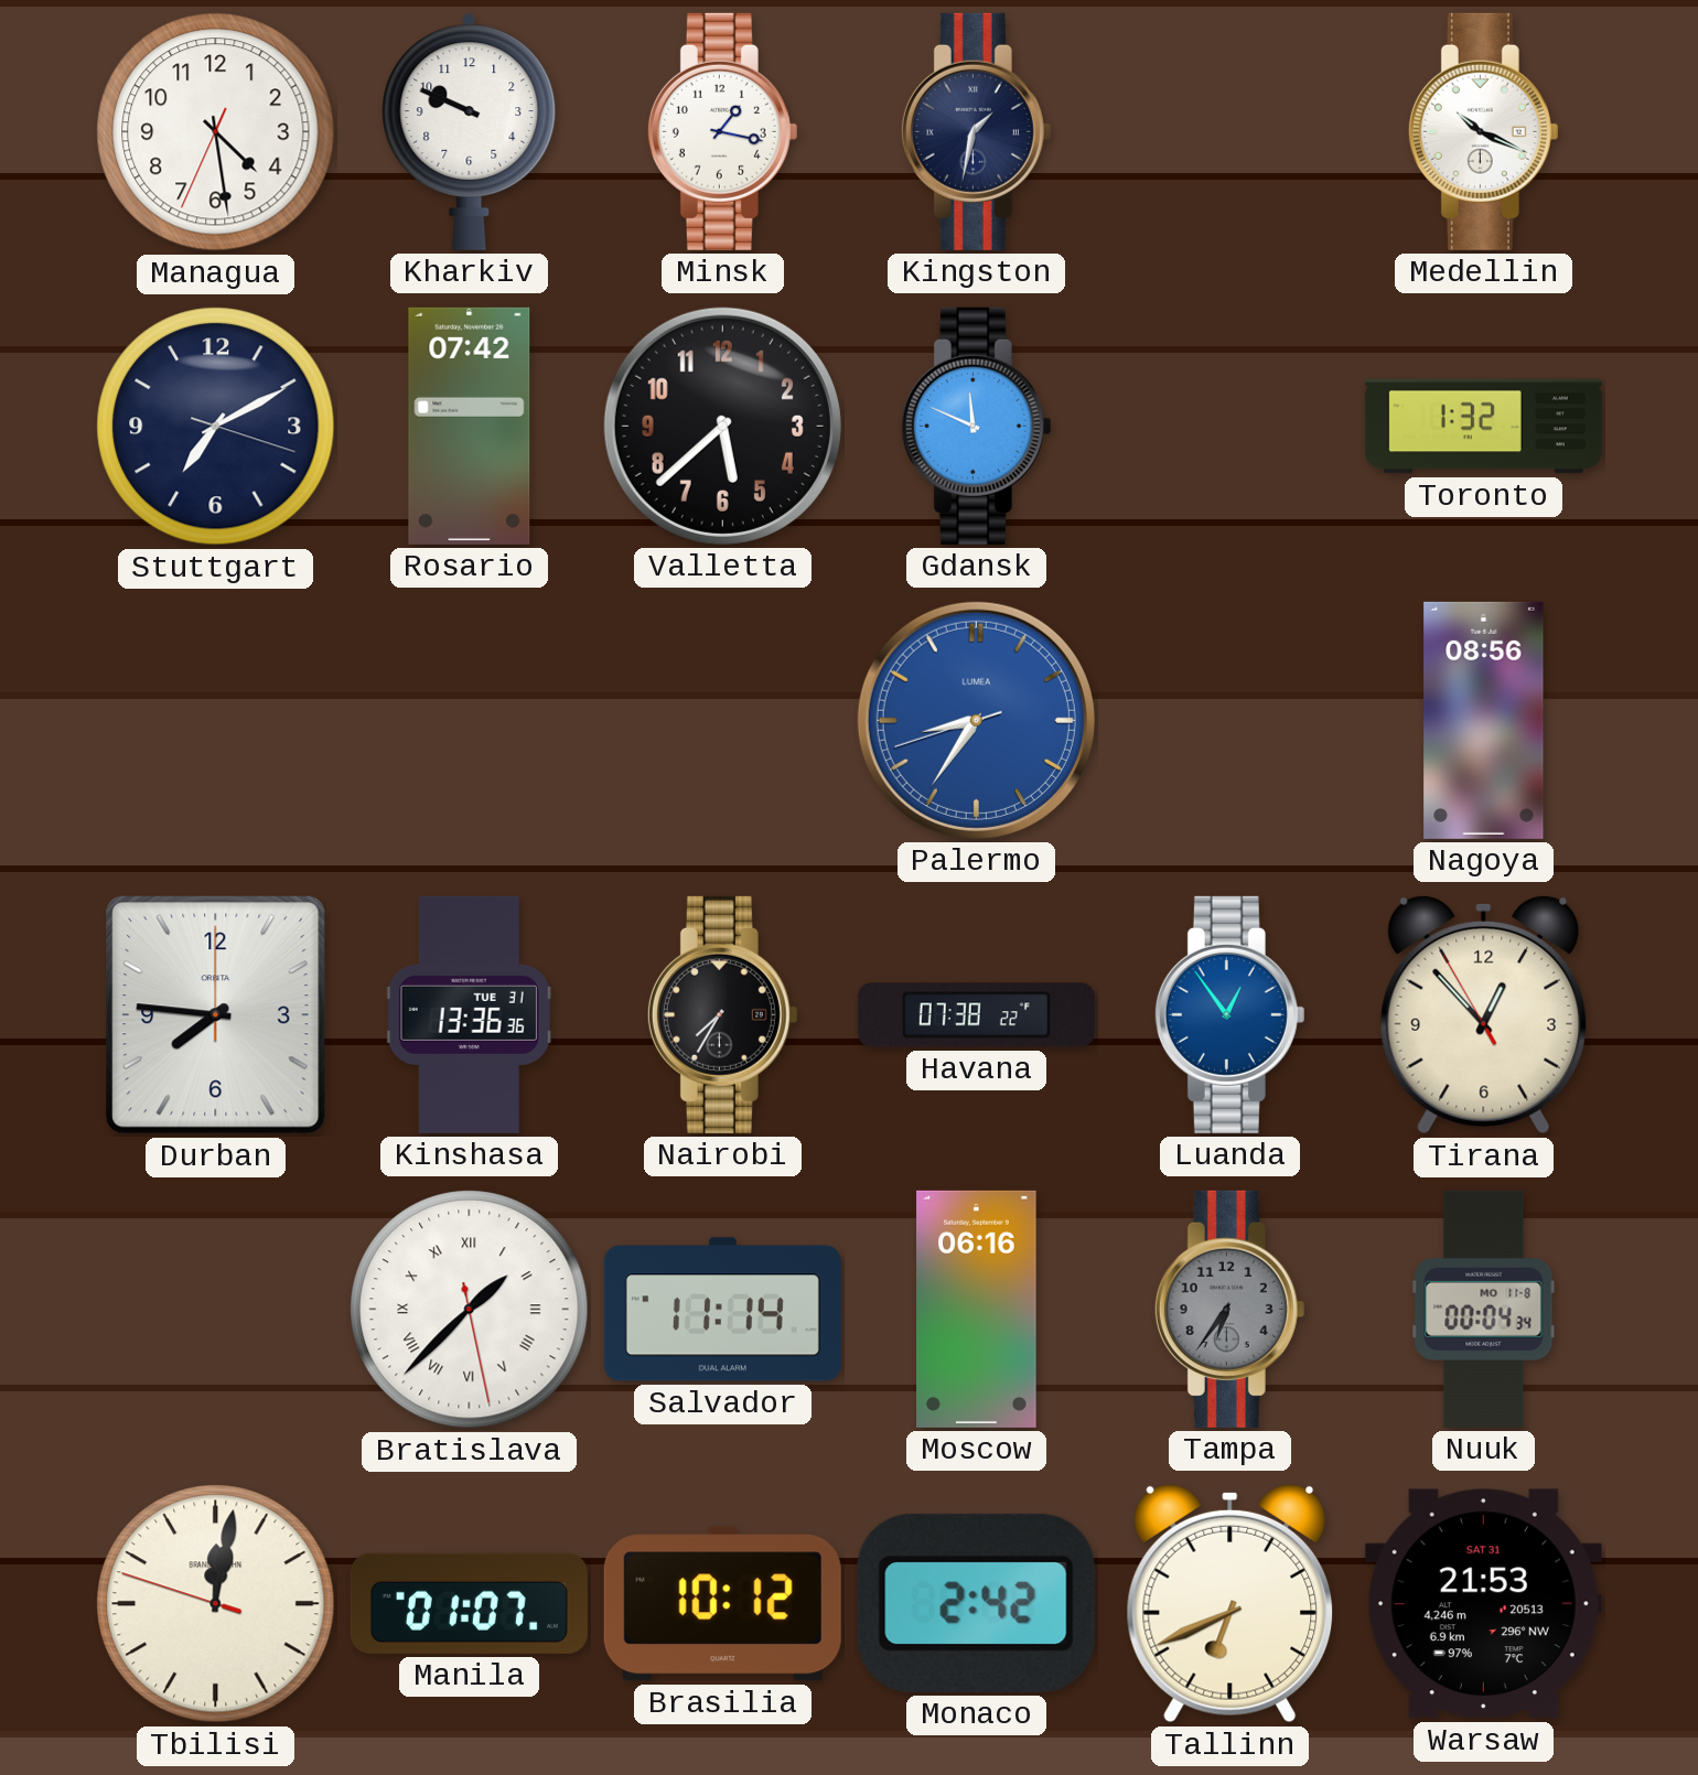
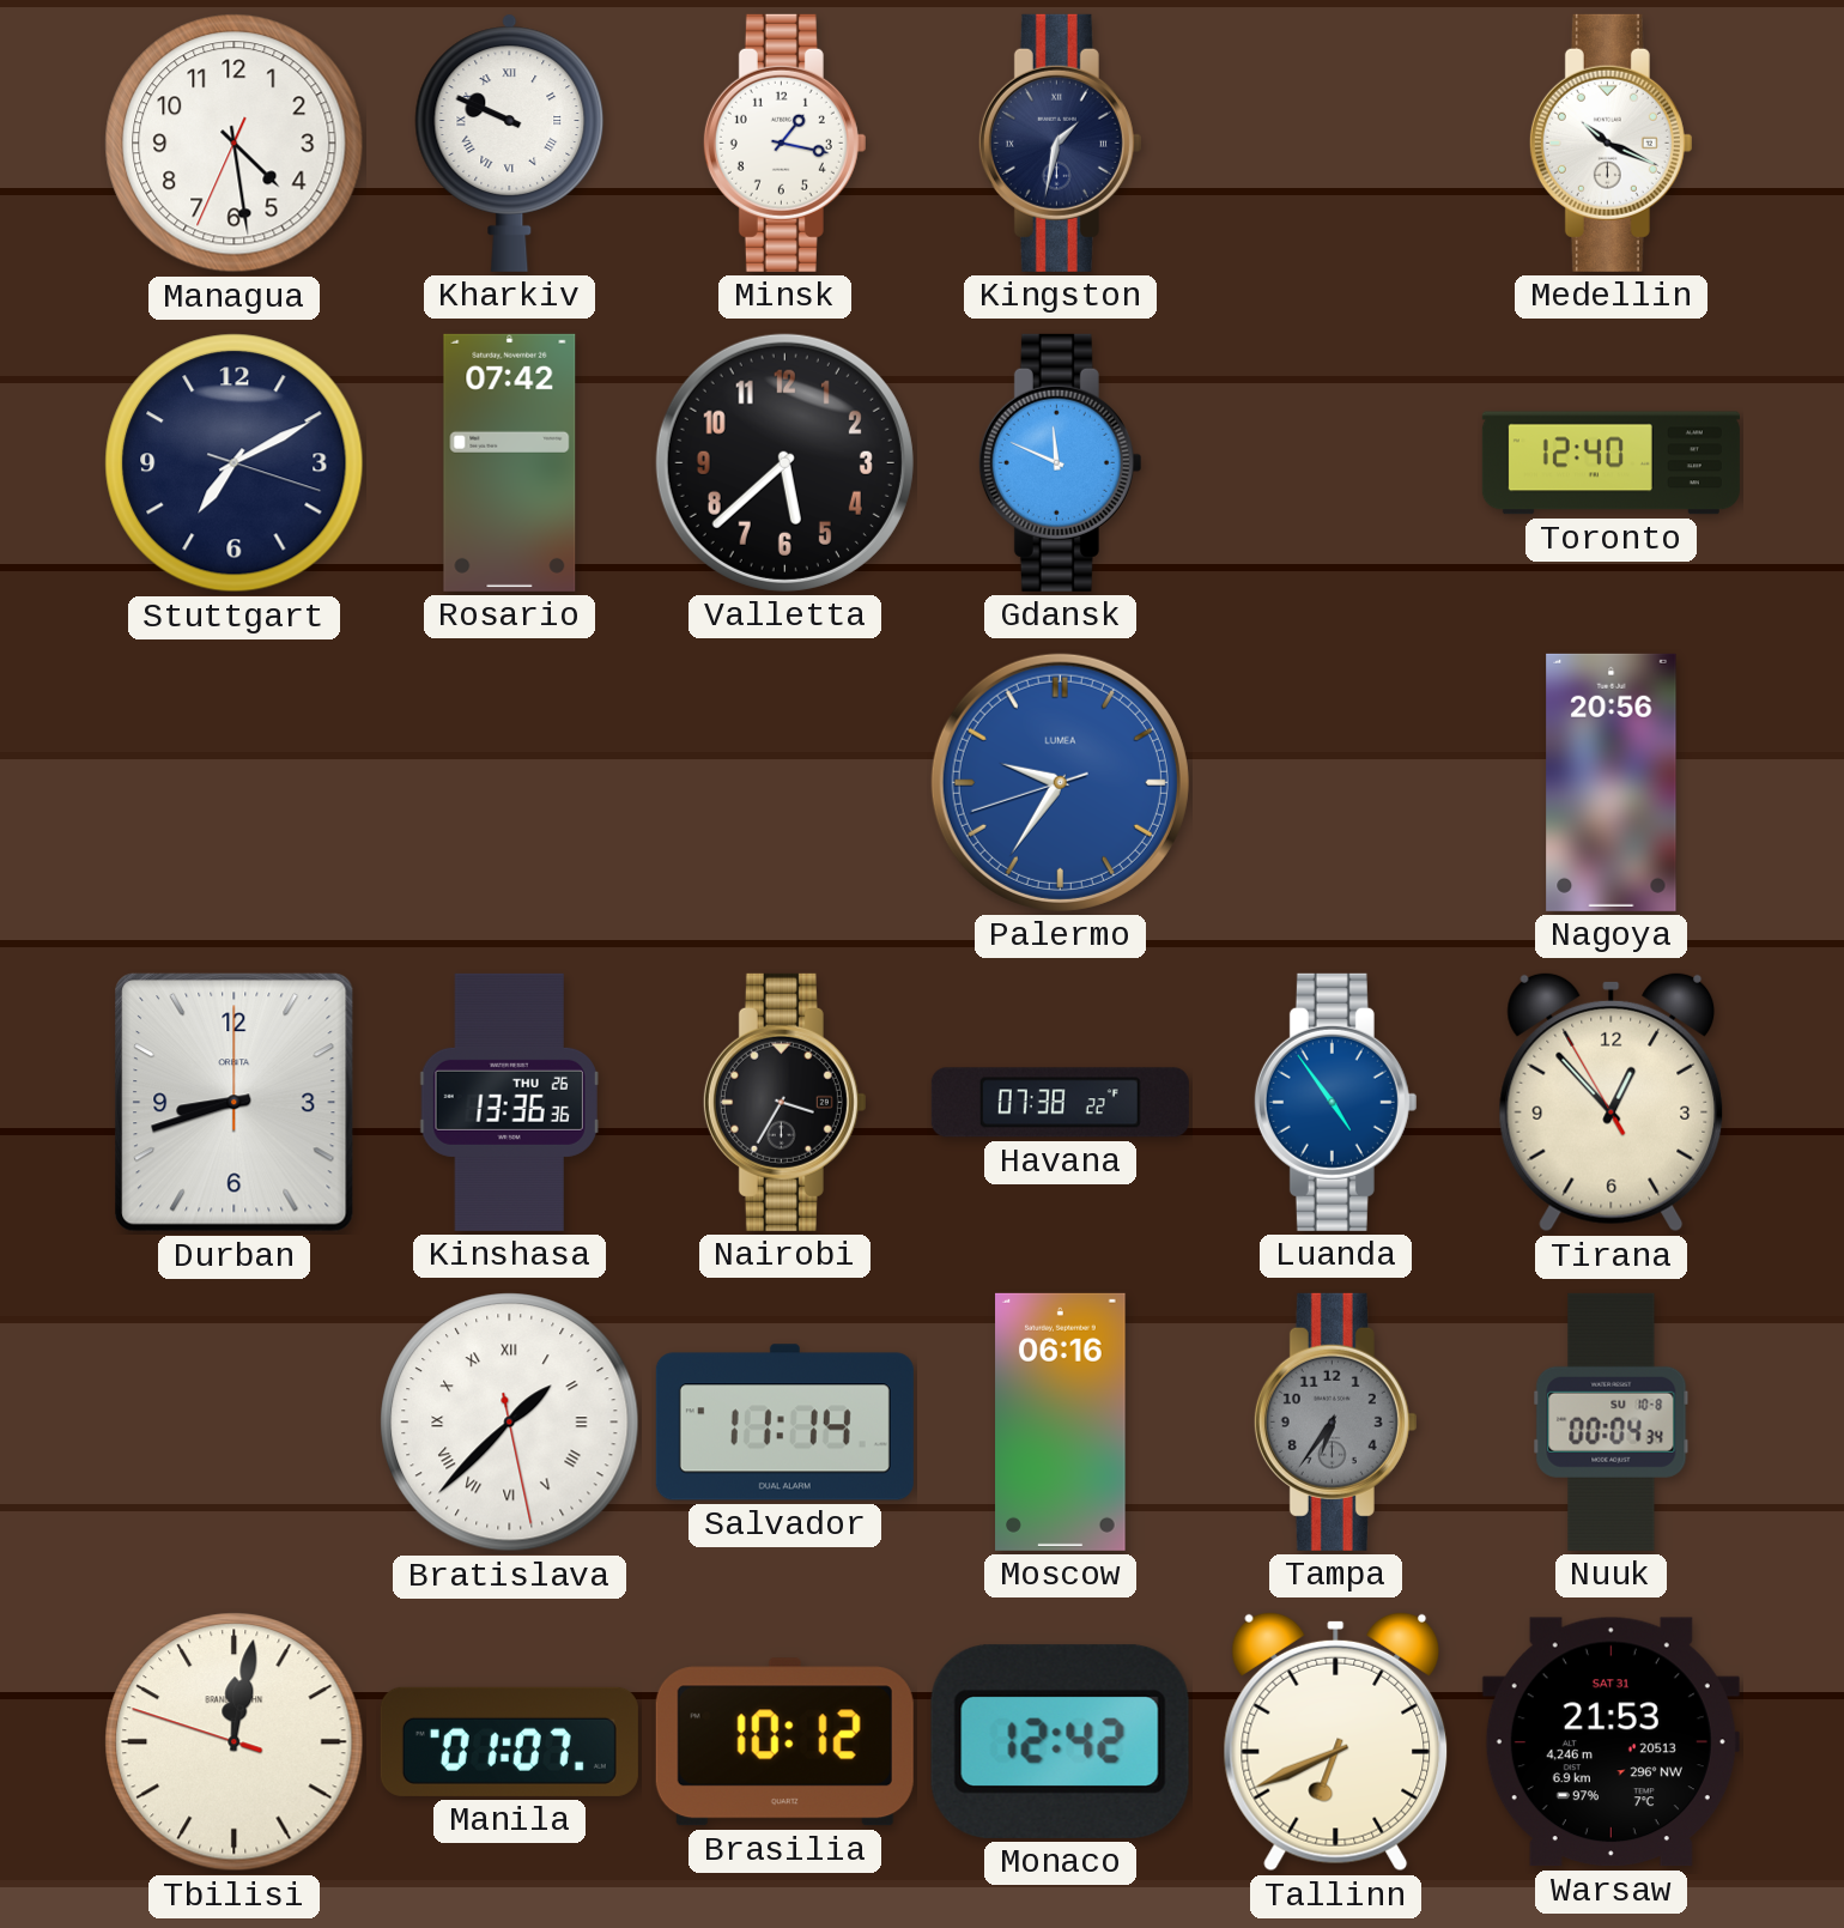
Kharkiv numerals: Arabic -> Roman
Toronto: 1:32 -> 12:40
Palermo: 8:35 -> 9:35
Nagoya: 08:56 -> 20:56
Durban: 7:46 -> 8:42
Kinshasa date: TUE 31 -> THU 26
Nairobi: 7:35 -> 3:35
Luanda: 12:54 -> 4:54
Nuuk date: MO 11-8 -> SU 10-8
Monaco: 2:42 -> 12:42
